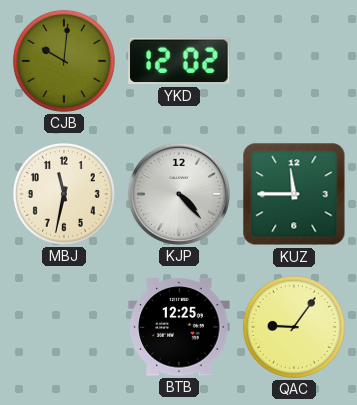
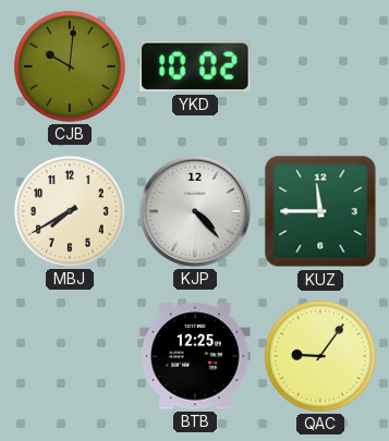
YKD: 12:02 -> 10:02
MBJ: 11:32 -> 7:40
